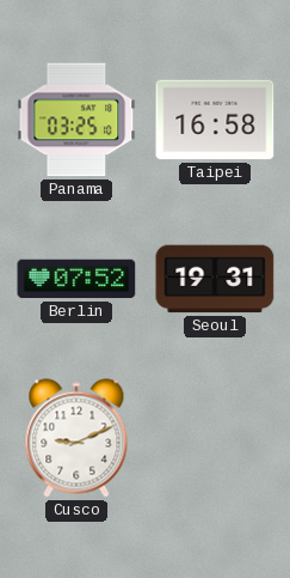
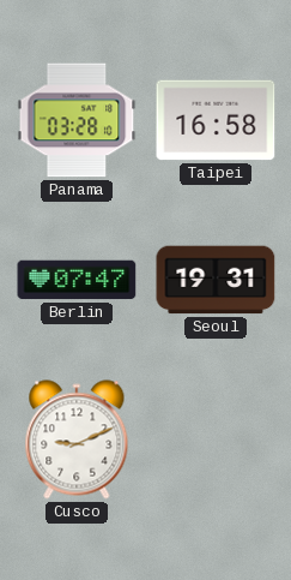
Panama: 03:25 -> 03:28
Berlin: 07:52 -> 07:47
